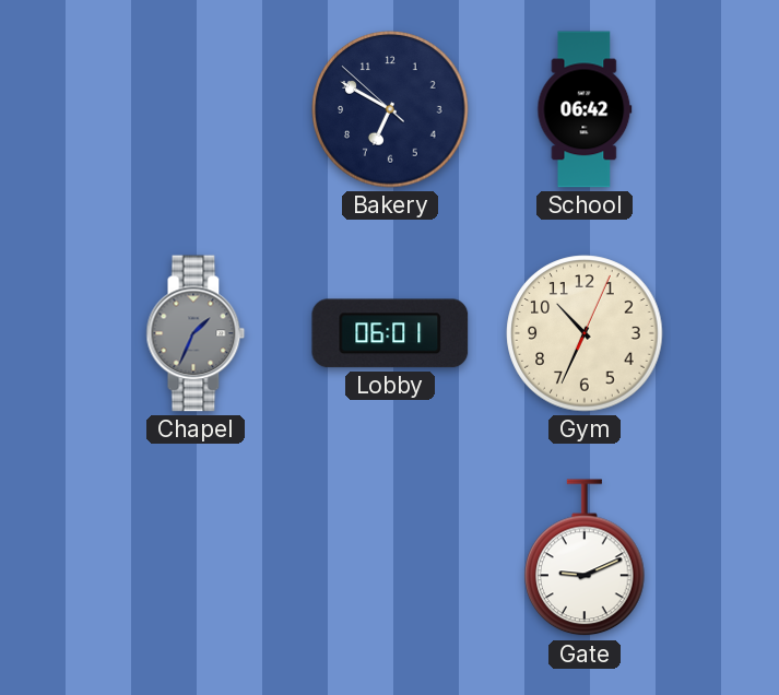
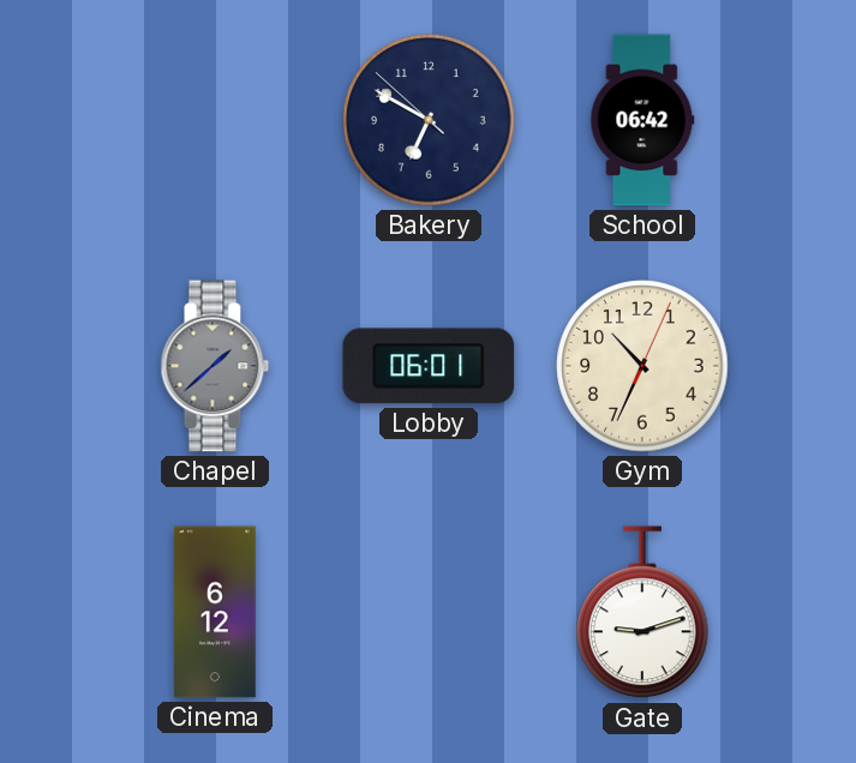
Chapel: 1:34 -> 1:38
Cinema: none -> 6:12
Gate: 9:11 -> 9:12
